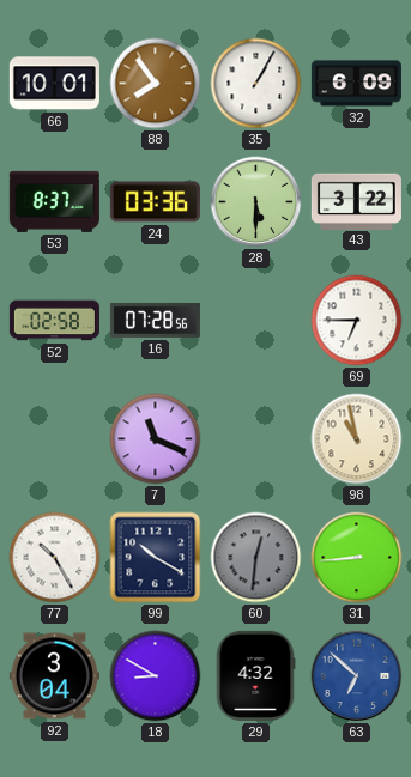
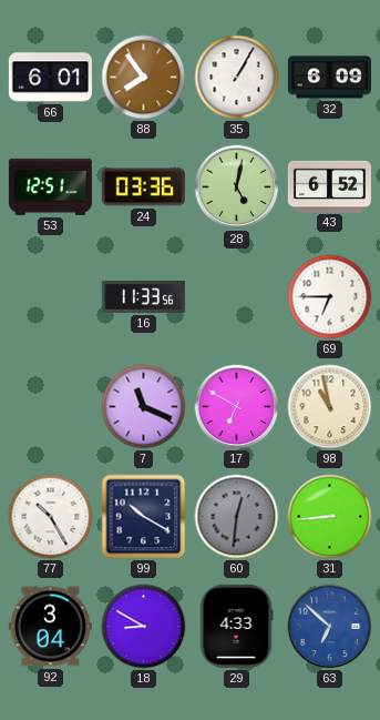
66: 10:01 -> 6:01
53: 8:37 -> 12:51
28: 5:30 -> 5:02
43: 3:22 -> 6:52
52: 02:58 -> none
16: 07:28 -> 11:33
17: none -> 6:50
29: 4:32 -> 4:33
